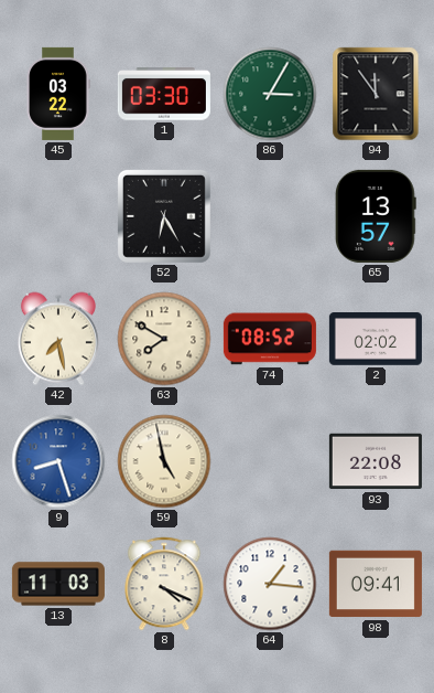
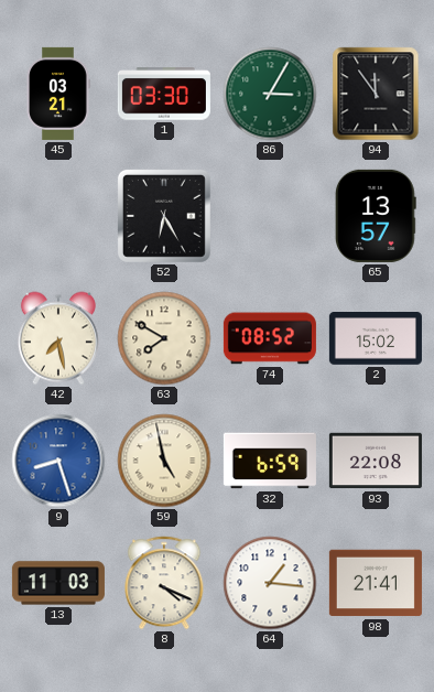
45: 03:22 -> 03:21
2: 02:02 -> 15:02
32: none -> 6:59
98: 09:41 -> 21:41
